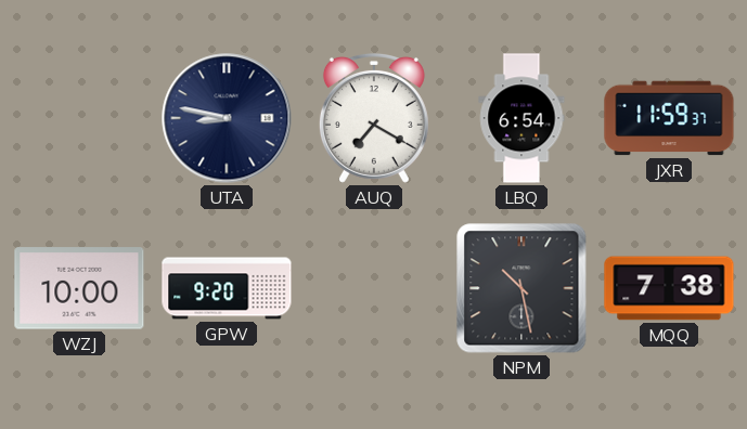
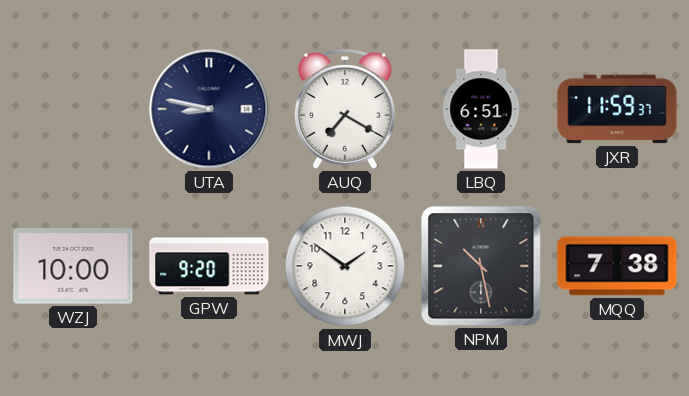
LBQ: 6:54 -> 6:51
MWJ: none -> 1:51
